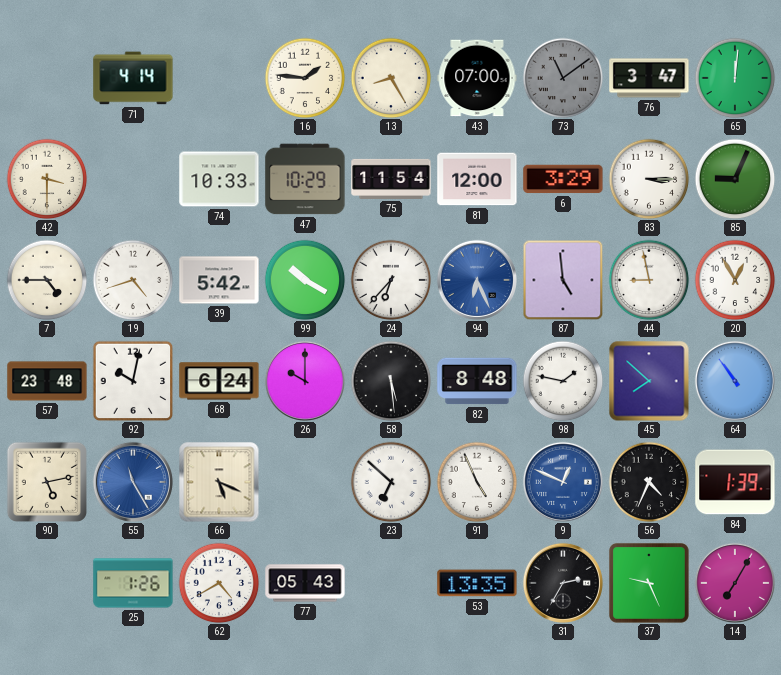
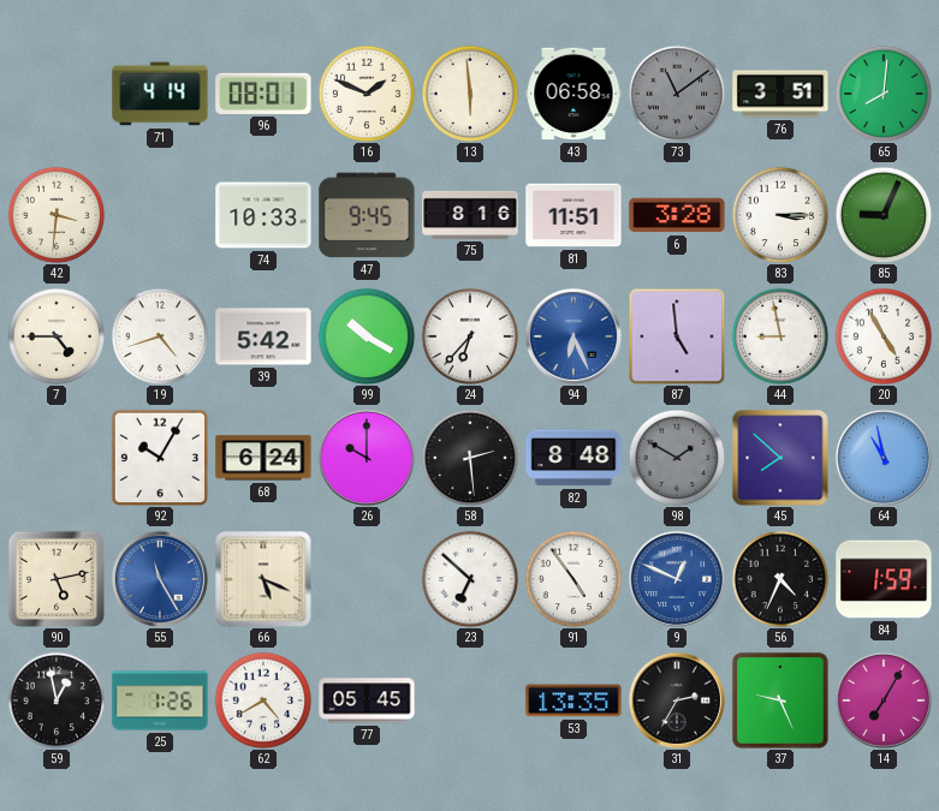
96: none -> 08:01
16: 1:46 -> 1:49
13: 8:25 -> 5:59
43: 07:00 -> 06:58
76: 3:47 -> 3:51
65: 12:01 -> 8:01
42: 3:30 -> 3:31
47: 10:29 -> 9:45
75: 11:54 -> 8:16
81: 12:00 -> 11:51
6: 3:29 -> 3:28
20: 12:55 -> 4:55
57: 23:48 -> none
92: 10:02 -> 10:05
58: 5:29 -> 2:29
98: 1:47 -> 1:50
98 dial: white -> grey
64: 10:54 -> 10:58
91: 4:56 -> 4:54
84: 1:39 -> 1:59
59: none -> 12:58
77: 05:43 -> 05:45
